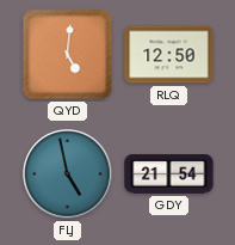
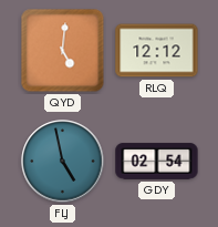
RLQ: 12:50 -> 12:12
GDY: 21:54 -> 02:54
